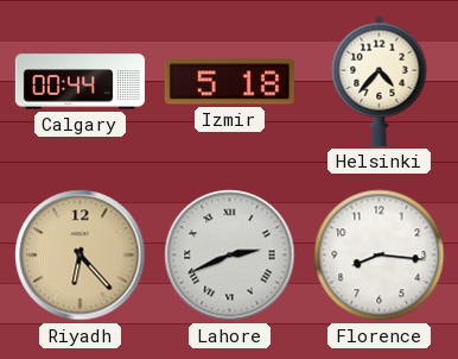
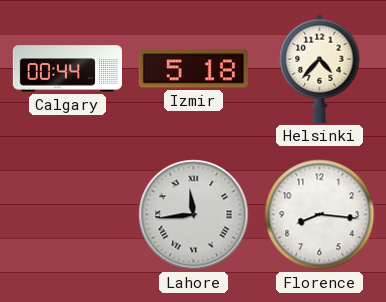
Riyadh: 6:23 -> none
Lahore: 2:41 -> 11:44
